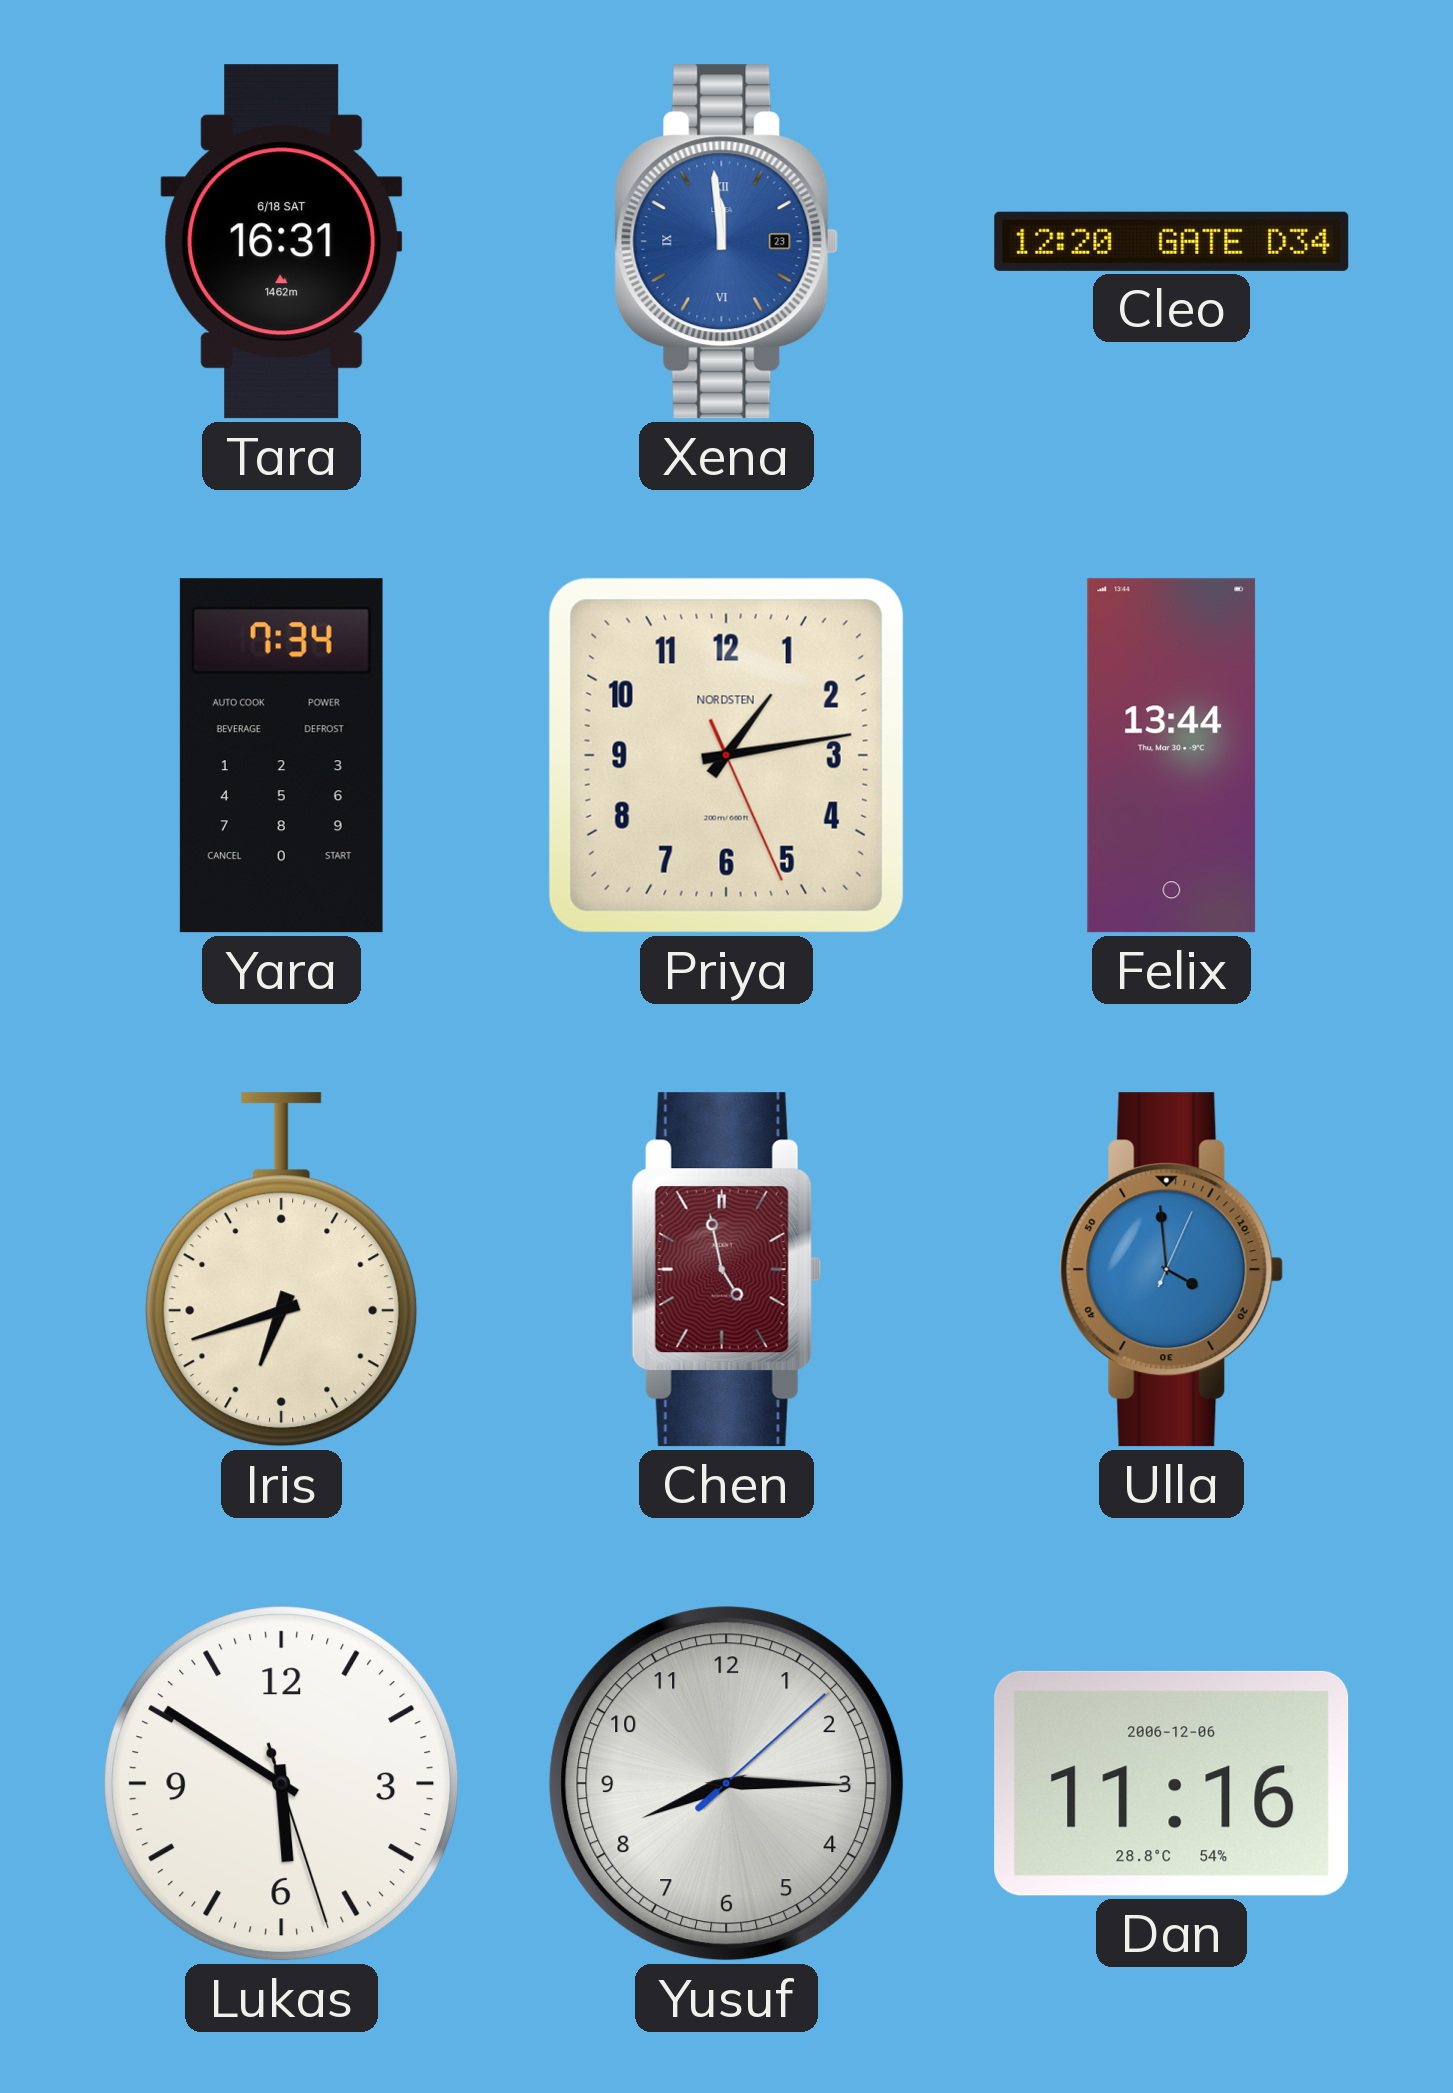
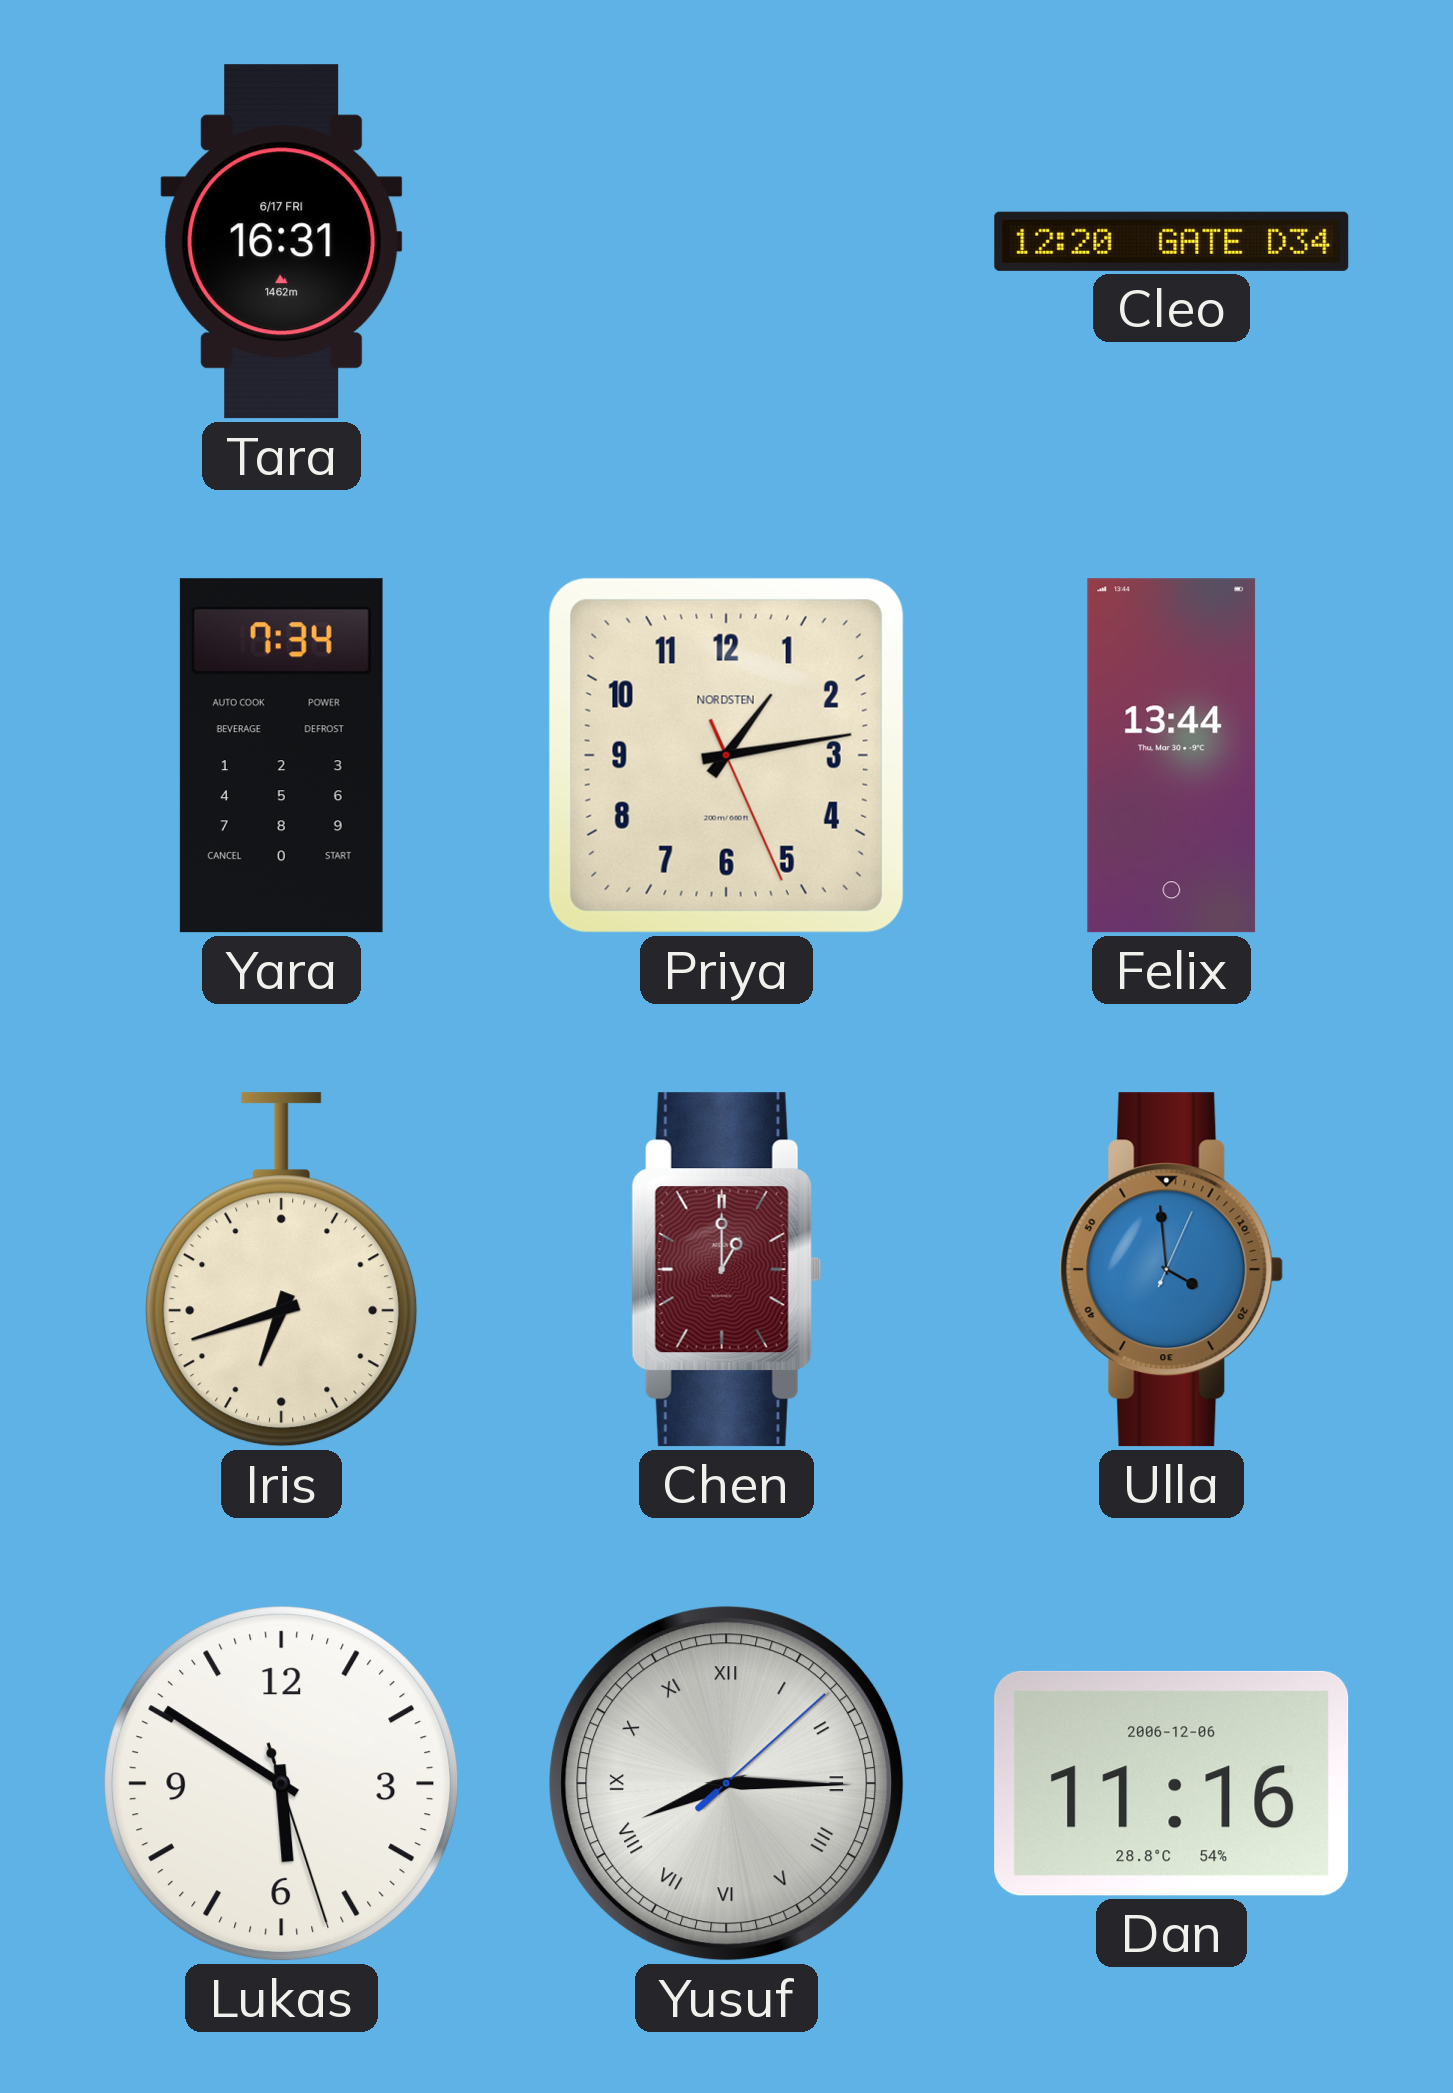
Tara date: 6/18 SAT -> 6/17 FRI
Xena: 11:59 -> none
Chen: 4:58 -> 1:00
Yusuf numerals: Arabic -> Roman
